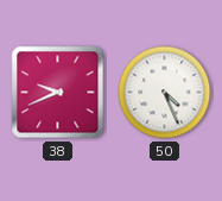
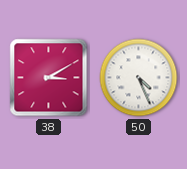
38: 9:41 -> 3:10
